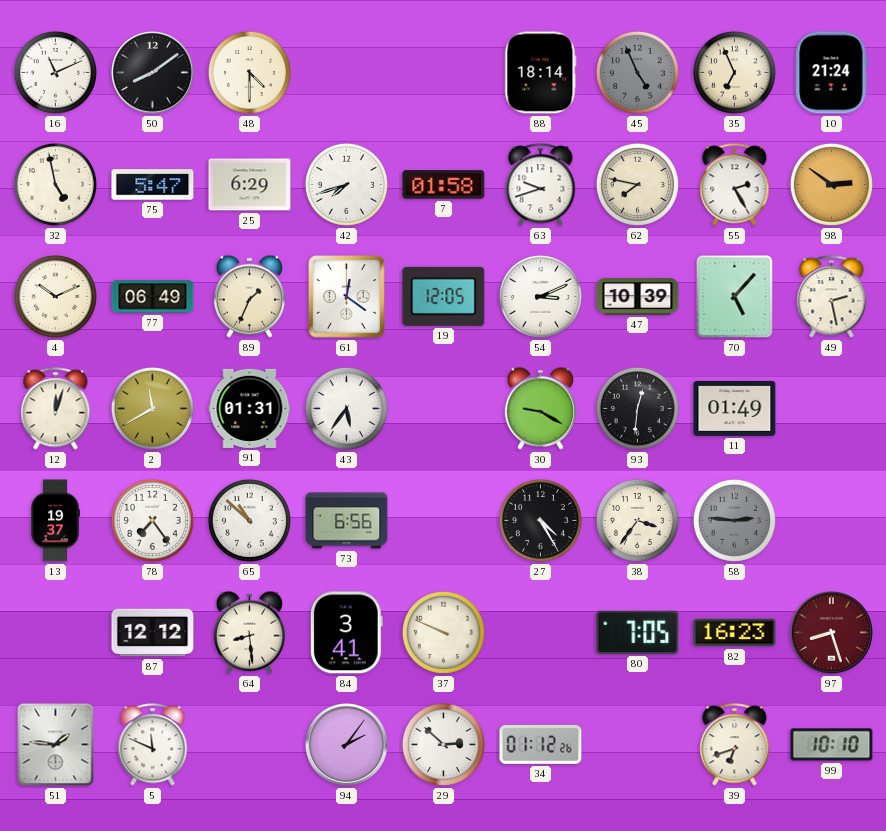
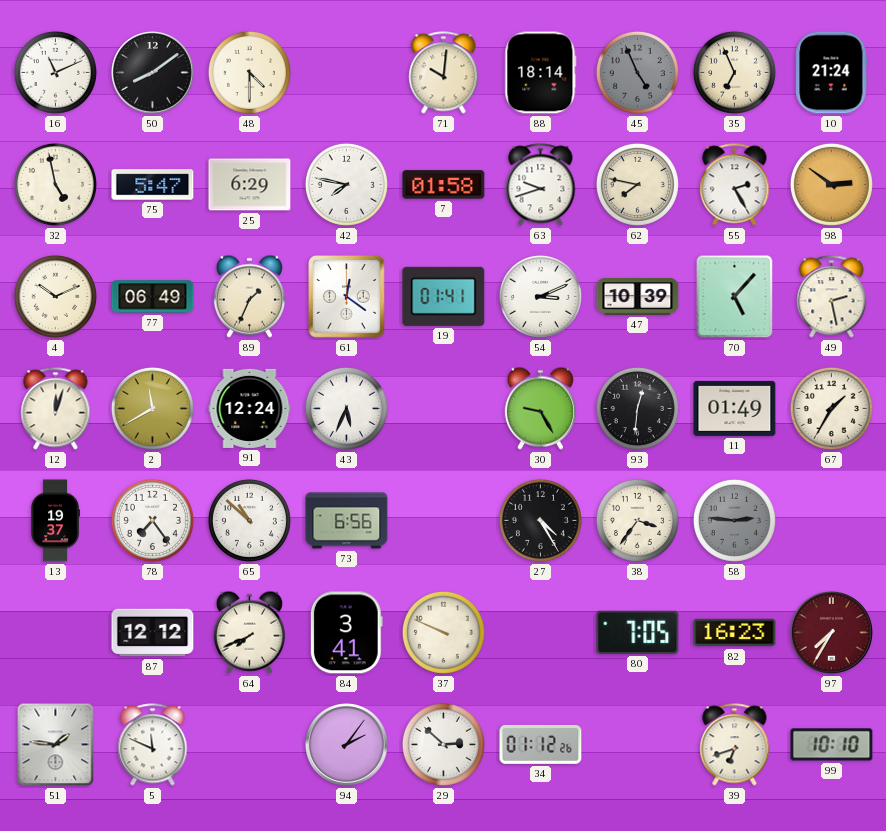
71: none -> 10:01
42: 7:42 -> 7:47
19: 12:05 -> 01:41
91: 01:31 -> 12:24
43: 5:36 -> 5:34
30: 9:20 -> 9:25
67: none -> 1:35
64: 8:29 -> 7:41
97: 8:27 -> 7:35
